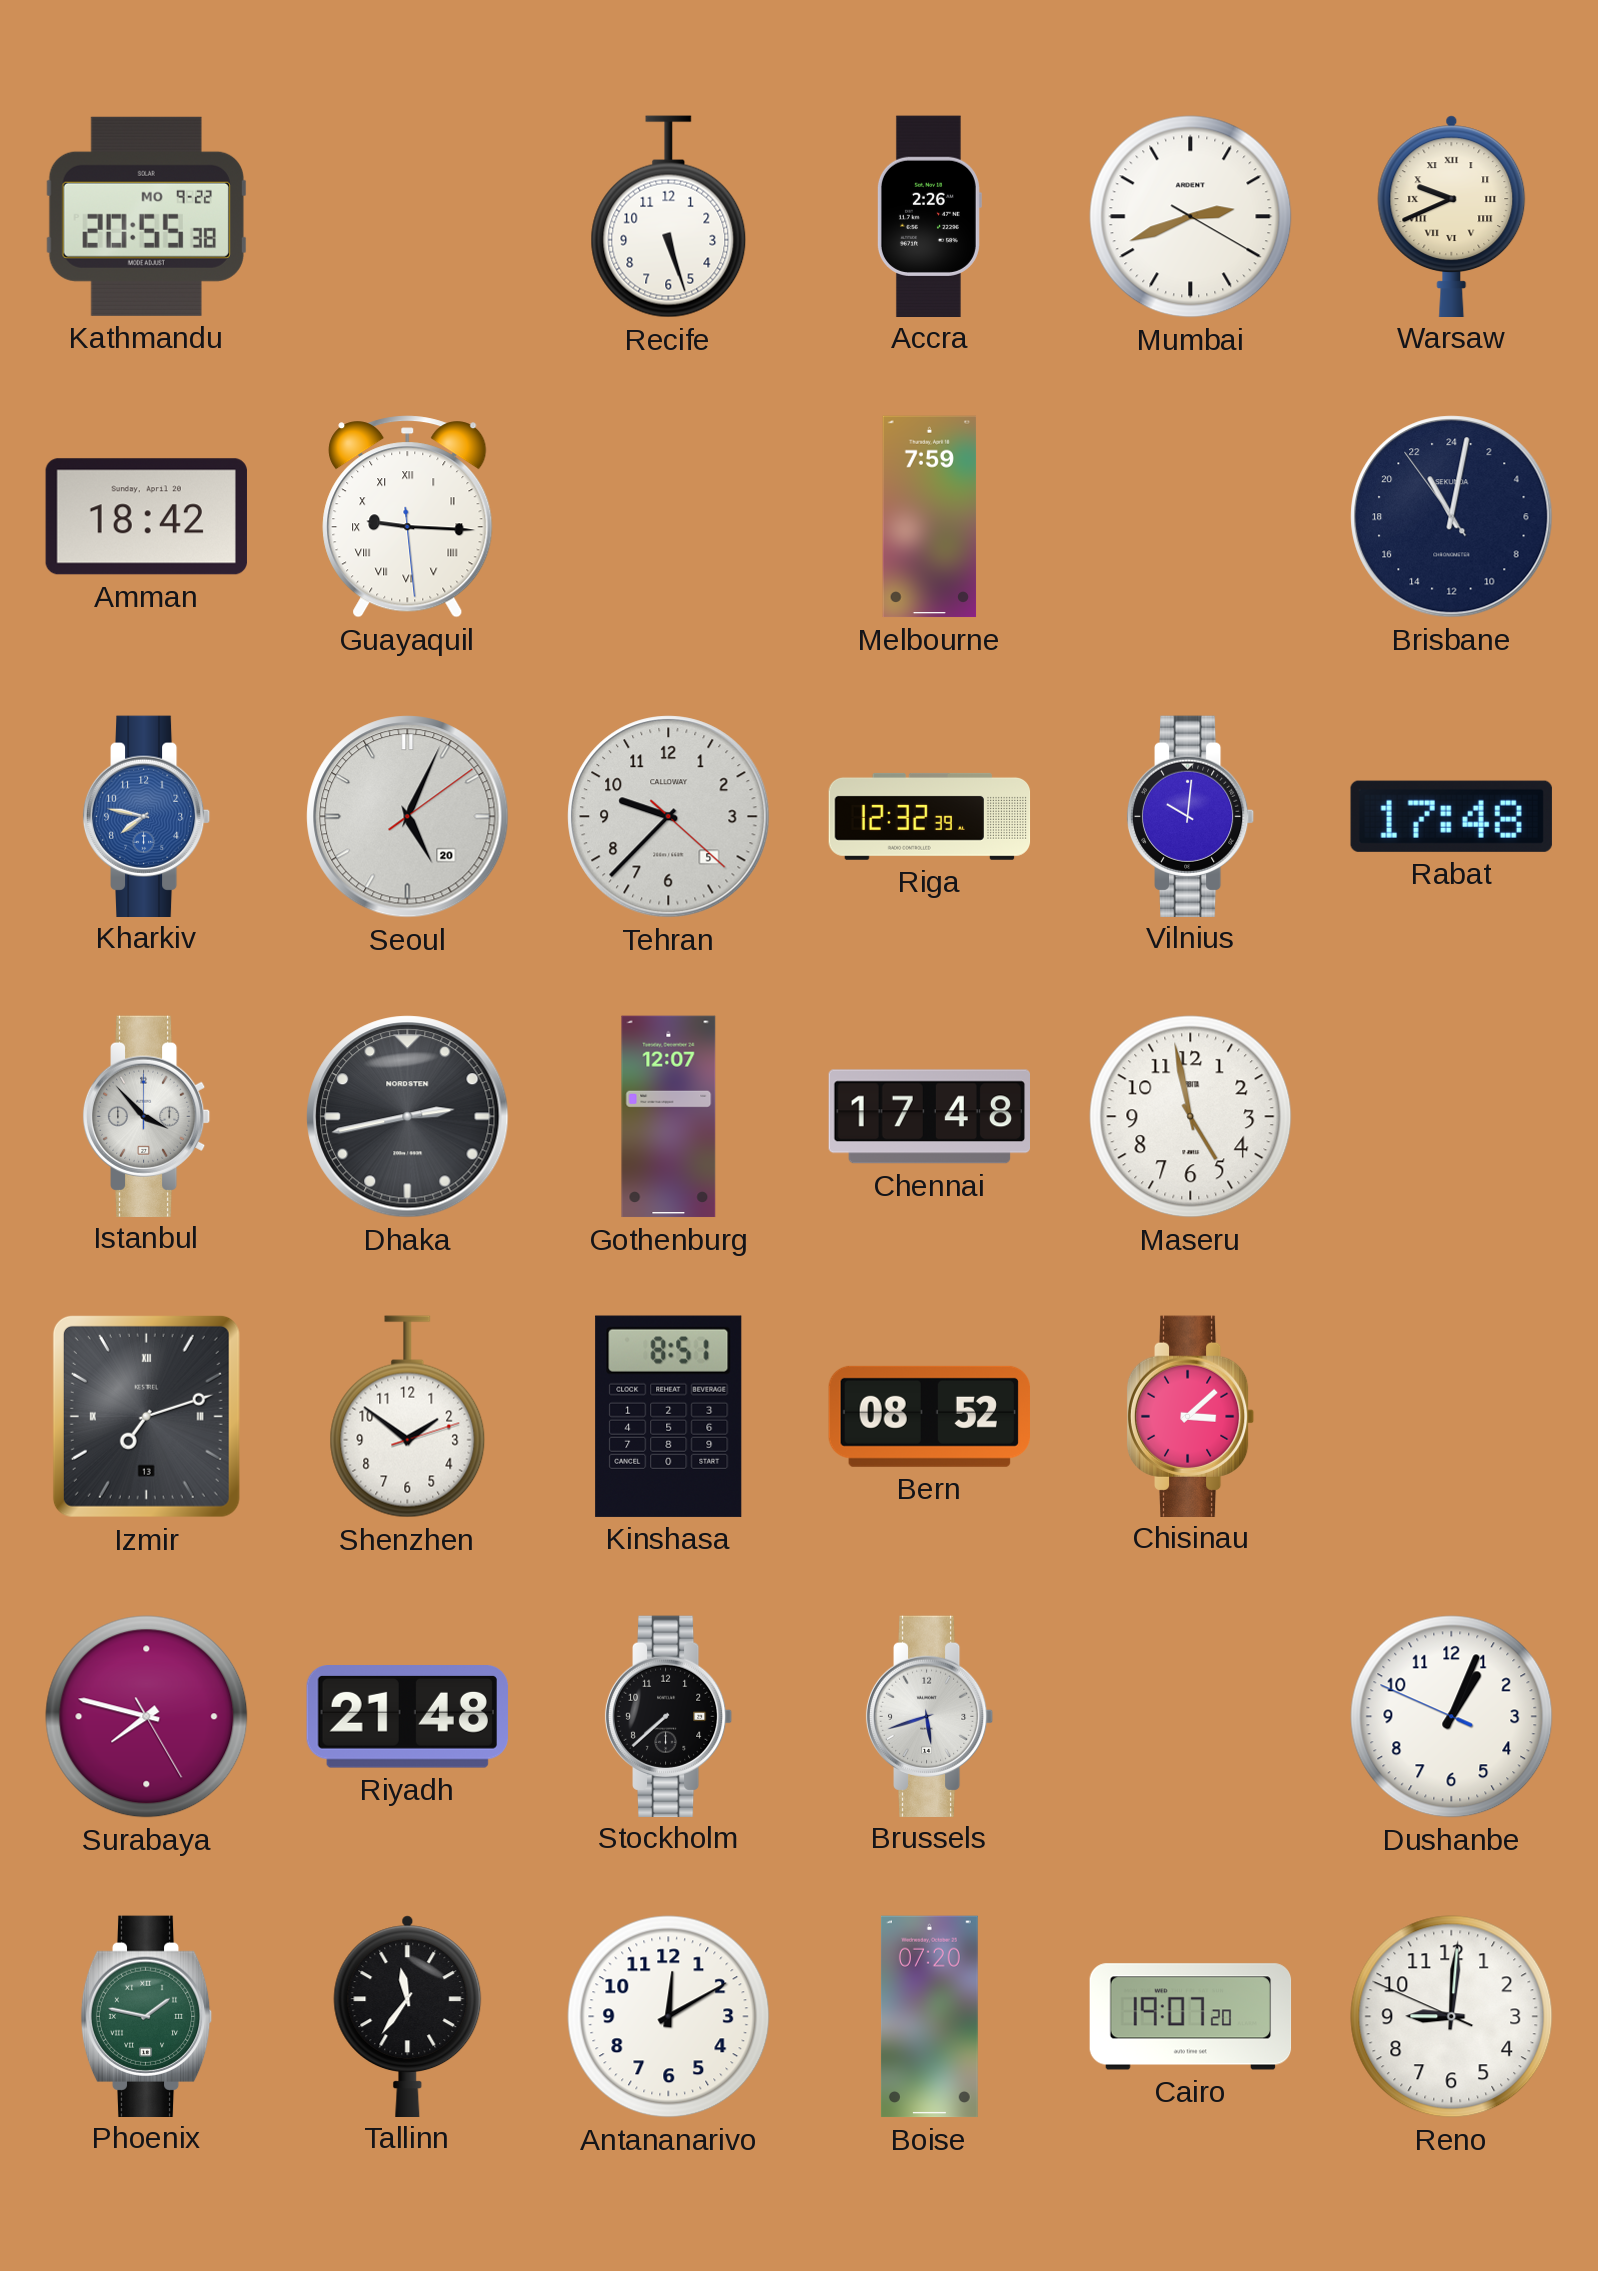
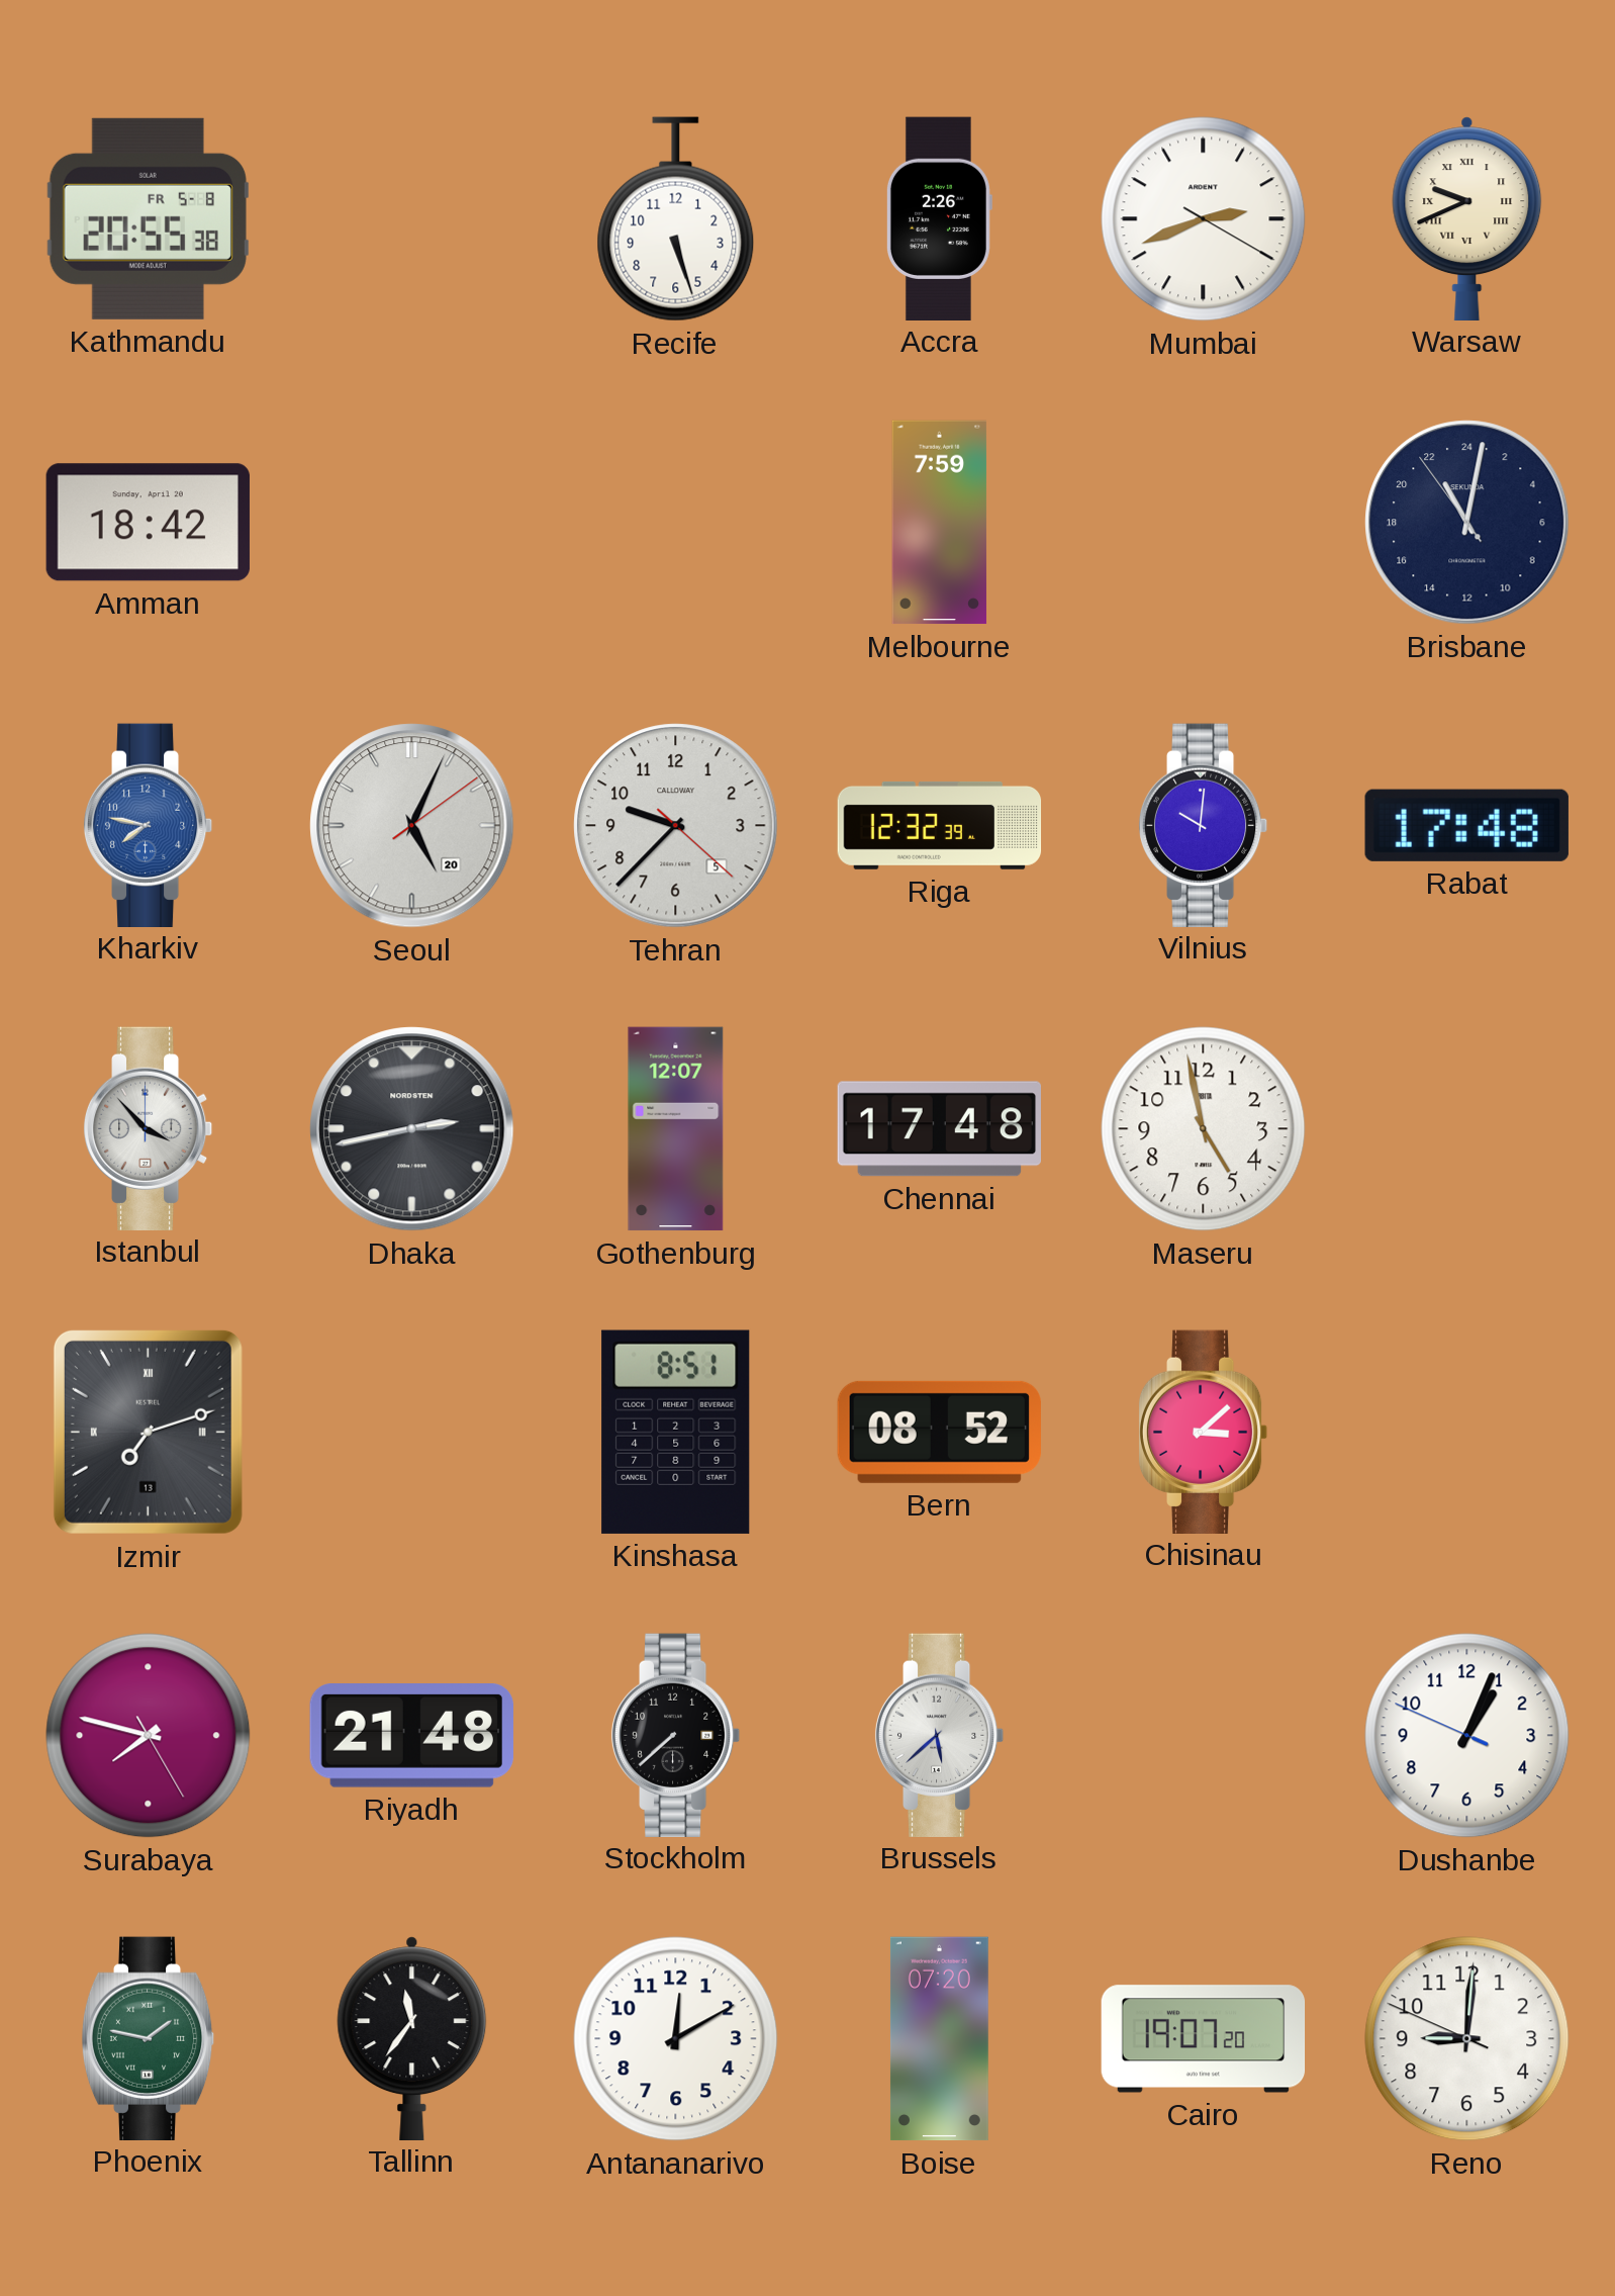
Kathmandu date: MO 9-22 -> FR 5-8
Guayaquil: 9:15 -> none
Shenzhen: 1:51 -> none
Brussels: 5:42 -> 5:38
